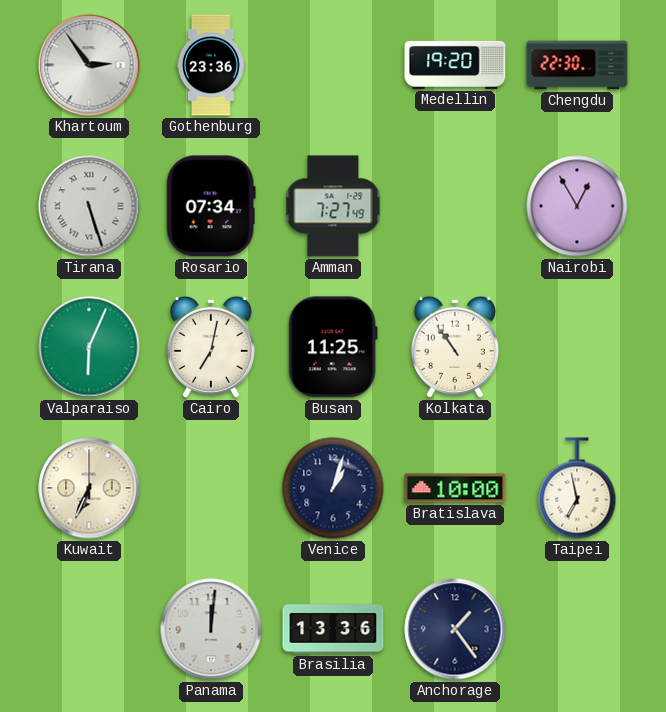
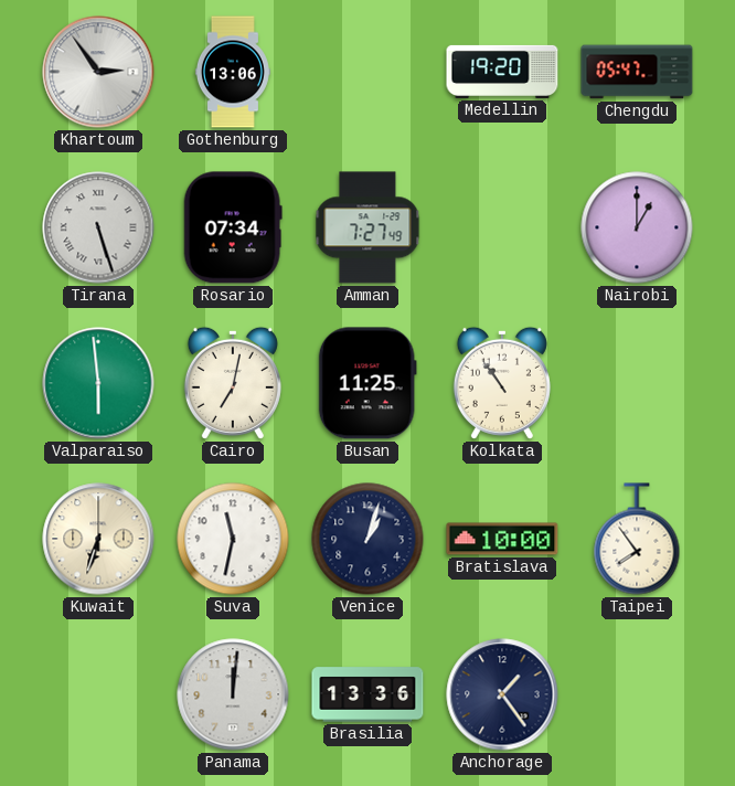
Gothenburg: 23:36 -> 13:06
Chengdu: 22:30 -> 05:47
Nairobi: 12:55 -> 1:00
Valparaiso: 6:04 -> 5:59
Kuwait: 6:34 -> 6:33
Suva: none -> 11:32
Taipei: 6:58 -> 7:54
